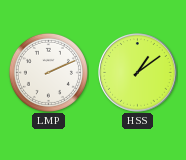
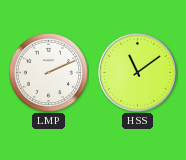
HSS: 1:09 -> 11:09
